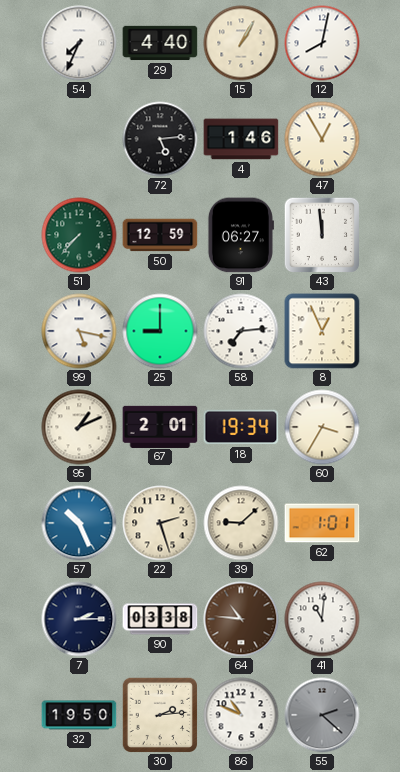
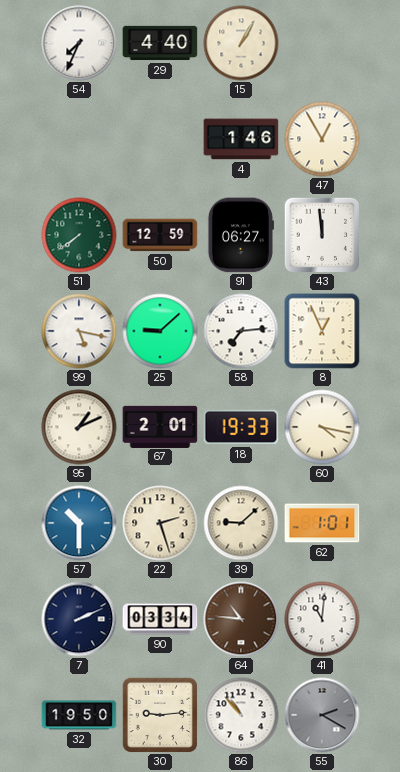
12: 8:02 -> none
72: 5:14 -> none
51: 7:37 -> 7:39
25: 9:00 -> 9:08
18: 19:34 -> 19:33
60: 3:35 -> 4:17
57: 10:26 -> 10:30
7: 2:15 -> 2:11
90: 03:38 -> 03:34
30: 2:14 -> 9:14
86: 10:49 -> 10:53
55: 2:22 -> 2:20
